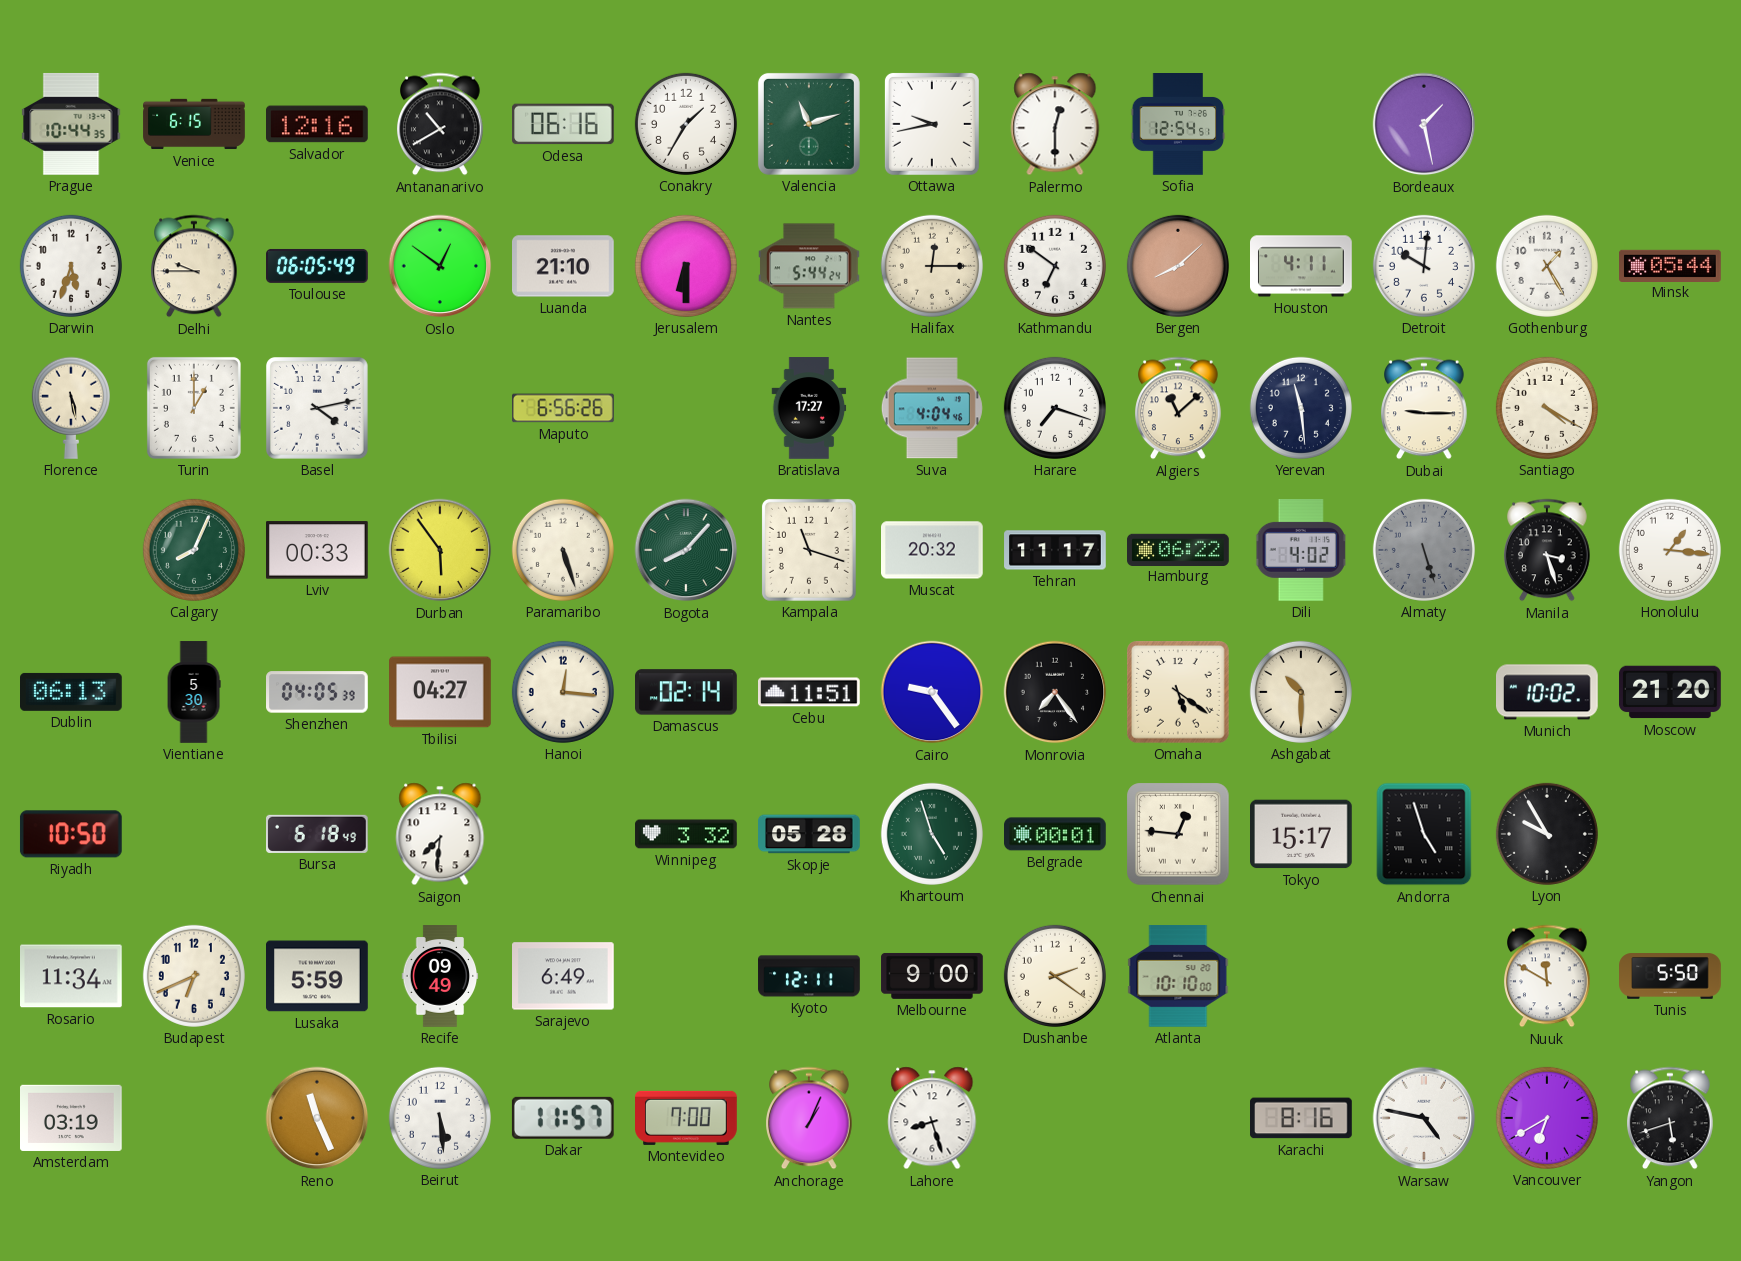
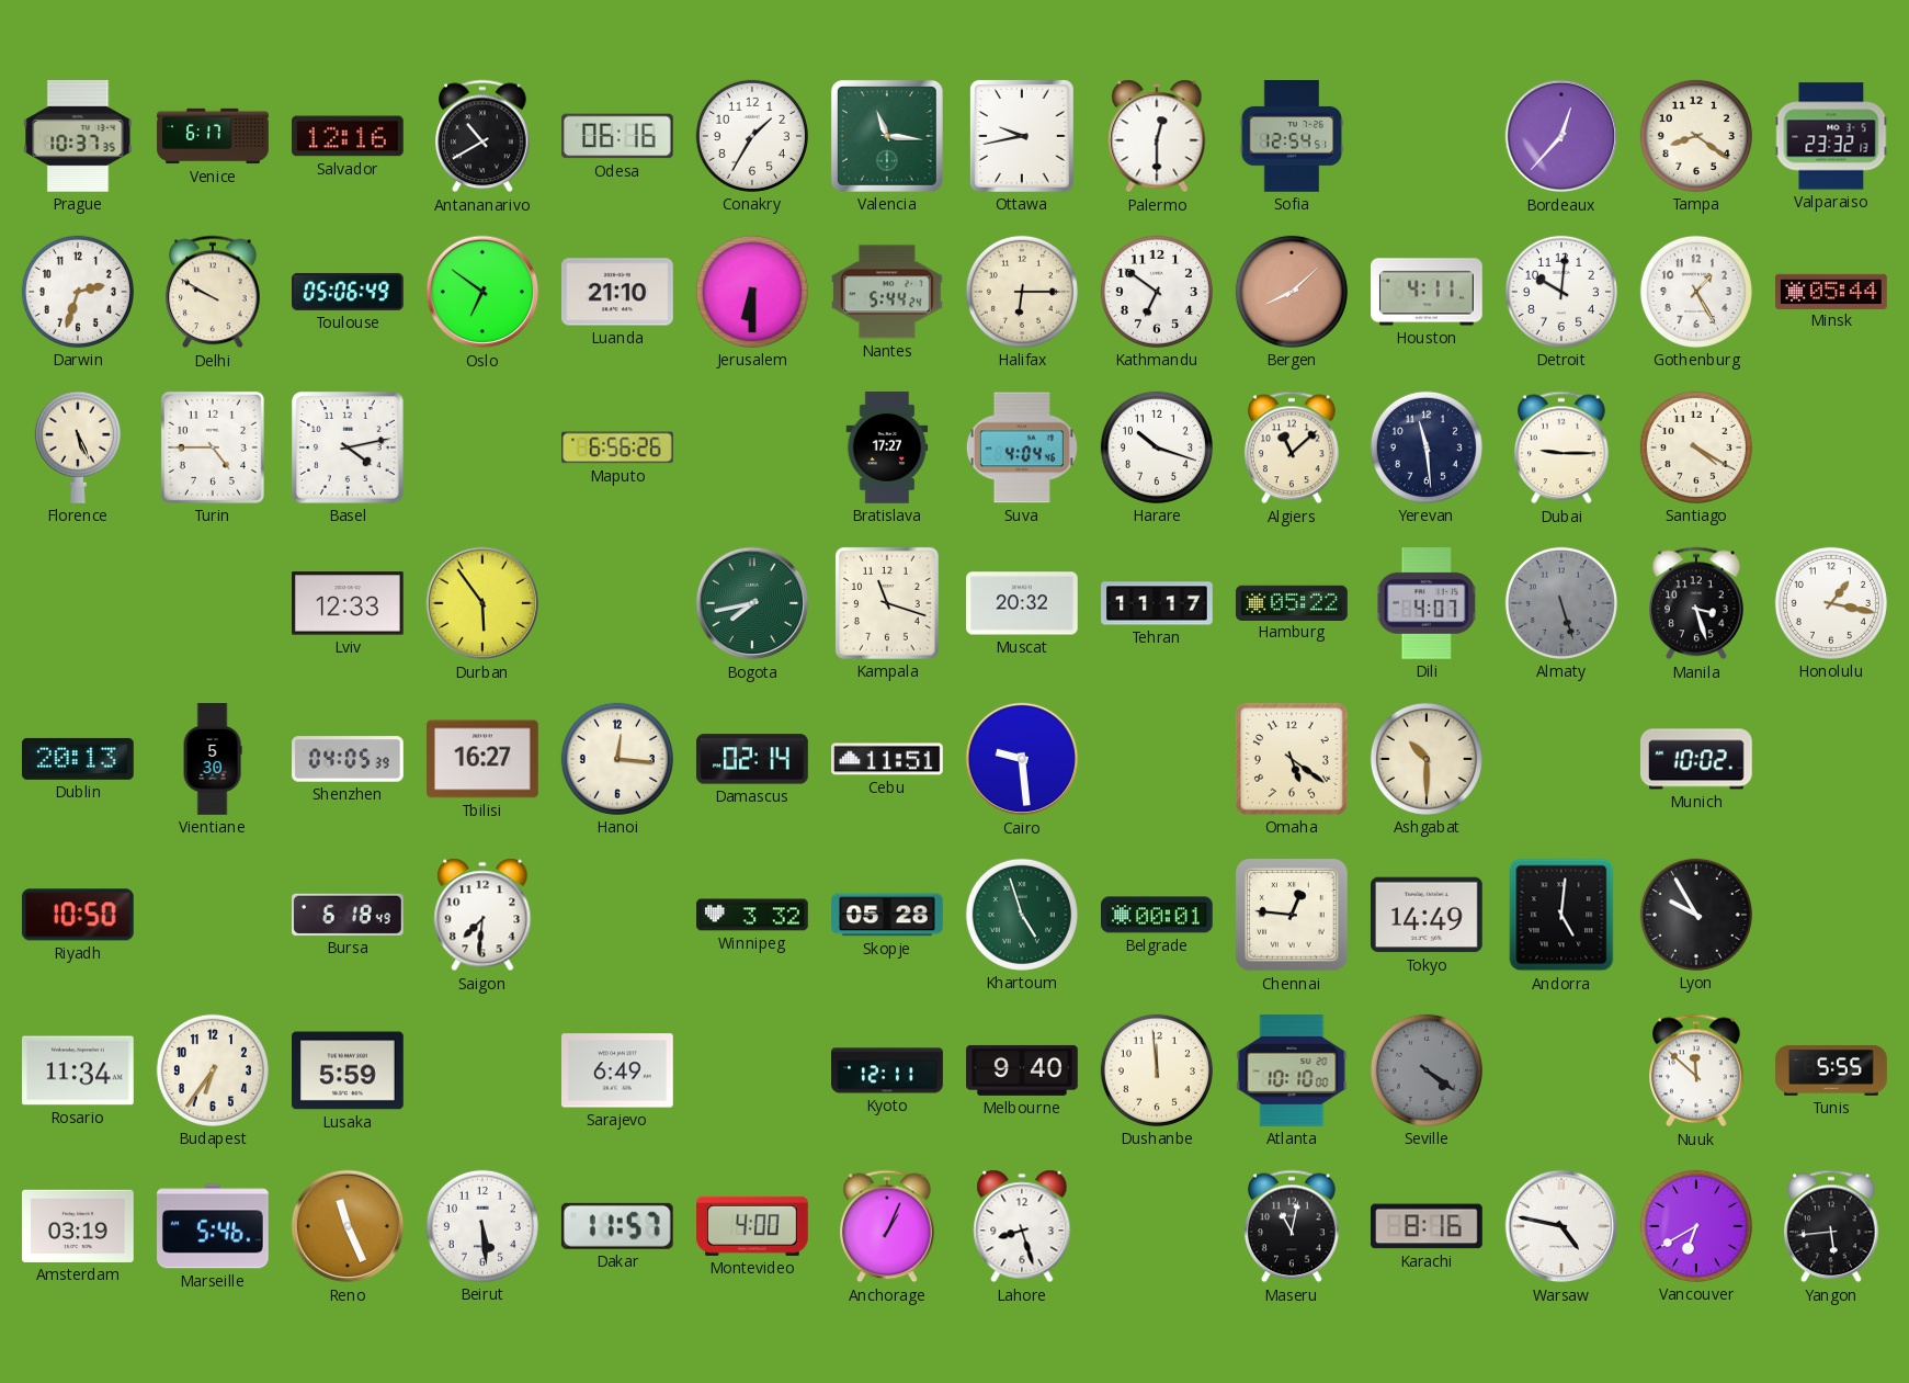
Prague: 10:44 -> 10:37
Venice: 6:15 -> 6:17
Valencia: 11:12 -> 11:16
Bordeaux: 1:28 -> 12:37
Tampa: none -> 8:21
Valparaiso: none -> 23:32
Darwin: 5:33 -> 2:33
Delhi: 9:45 -> 9:50
Toulouse: 06:05 -> 05:06
Oslo: 12:51 -> 6:51
Halifax: 12:15 -> 6:15
Florence: 5:28 -> 5:26
Turin: 1:00 -> 4:45
Harare: 7:18 -> 10:18
Calgary: 8:04 -> none
Lviv: 00:33 -> 12:33
Paramaribo: 5:27 -> none
Bogota: 8:07 -> 7:43
Hamburg: 06:22 -> 05:22
Dili: 4:02 -> 4:07
Honolulu: 1:16 -> 1:17
Dublin: 06:13 -> 20:13
Tbilisi: 04:27 -> 16:27
Cairo: 9:24 -> 9:29
Monrovia: 7:24 -> none
Moscow: 21:20 -> none
Tokyo: 15:17 -> 14:49
Andorra: 4:57 -> 5:01
Budapest: 6:41 -> 6:36
Recife: 09:49 -> none
Melbourne: 9:00 -> 9:40
Dushanbe: 2:21 -> 11:59
Seville: none -> 4:21
Nuuk: 11:50 -> 11:52
Tunis: 5:50 -> 5:55
Marseille: none -> 5:46
Montevideo: 7:00 -> 4:00
Maseru: none -> 11:02
Yangon: 5:42 -> 5:44
